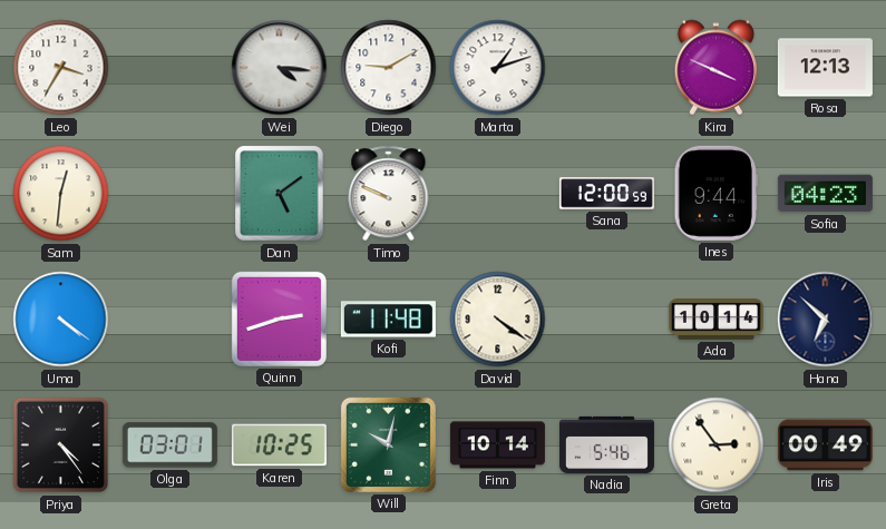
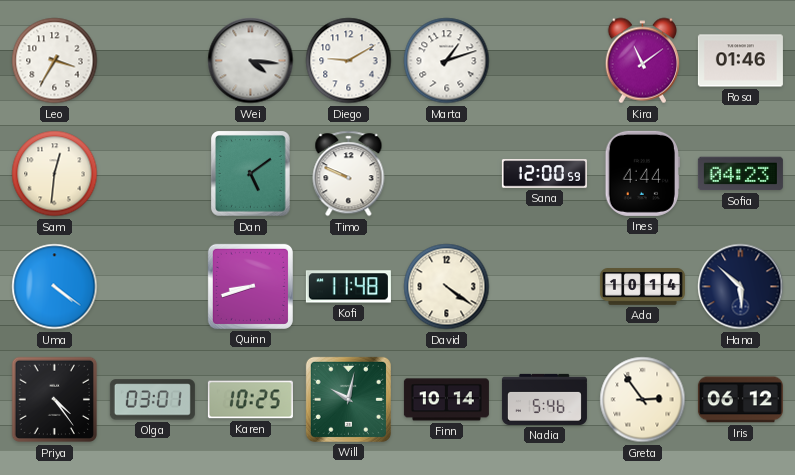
Kira: 3:49 -> 11:09
Rosa: 12:13 -> 01:46
Ines: 9:44 -> 4:44
Quinn: 2:42 -> 8:42
Hana: 6:52 -> 5:52
Iris: 00:49 -> 06:12
